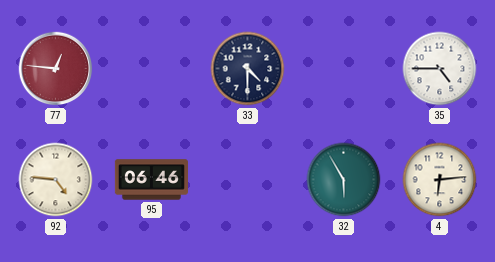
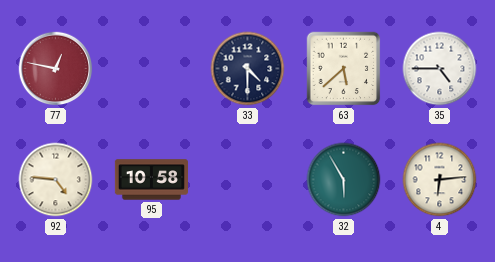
77: 12:46 -> 12:47
63: none -> 5:38
95: 06:46 -> 10:58
